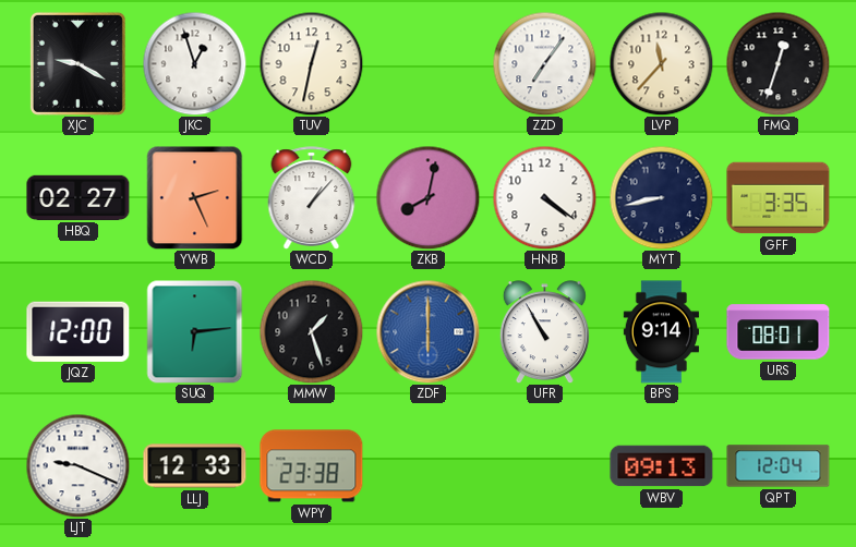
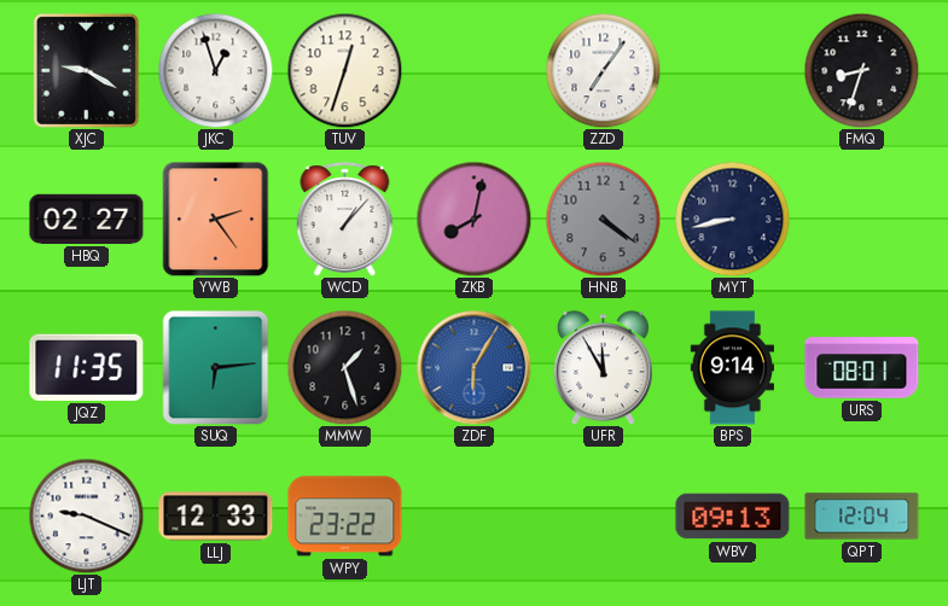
TUV: 12:32 -> 12:33
LVP: 11:37 -> none
FMQ: 12:33 -> 8:33
YWB: 2:26 -> 2:24
HNB dial: white -> grey
GFF: 3:35 -> none
JQZ: 12:00 -> 11:35
ZDF: 6:00 -> 6:05
UFR: 10:55 -> 11:55
WPY: 23:38 -> 23:22
